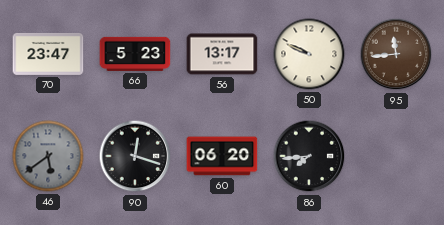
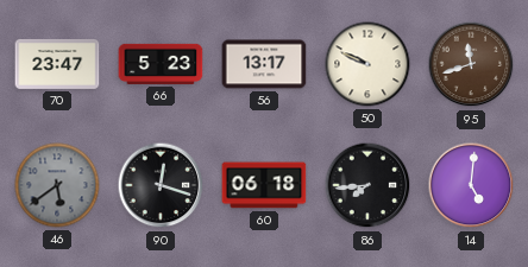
95: 11:44 -> 11:42
60: 06:20 -> 06:18
14: none -> 5:01
